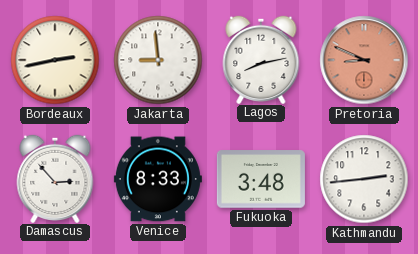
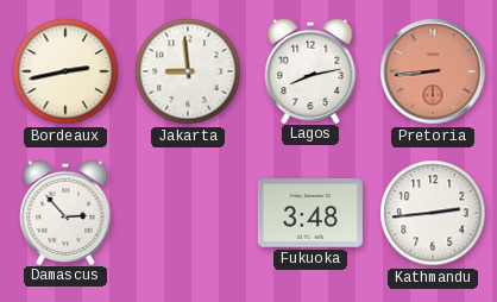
Pretoria: 8:49 -> 8:44
Venice: 8:33 -> none
